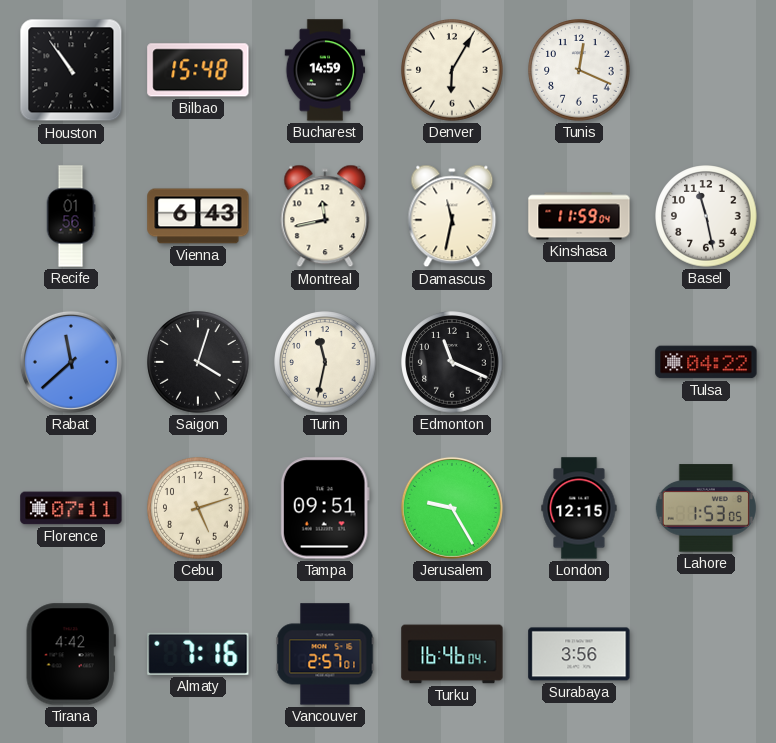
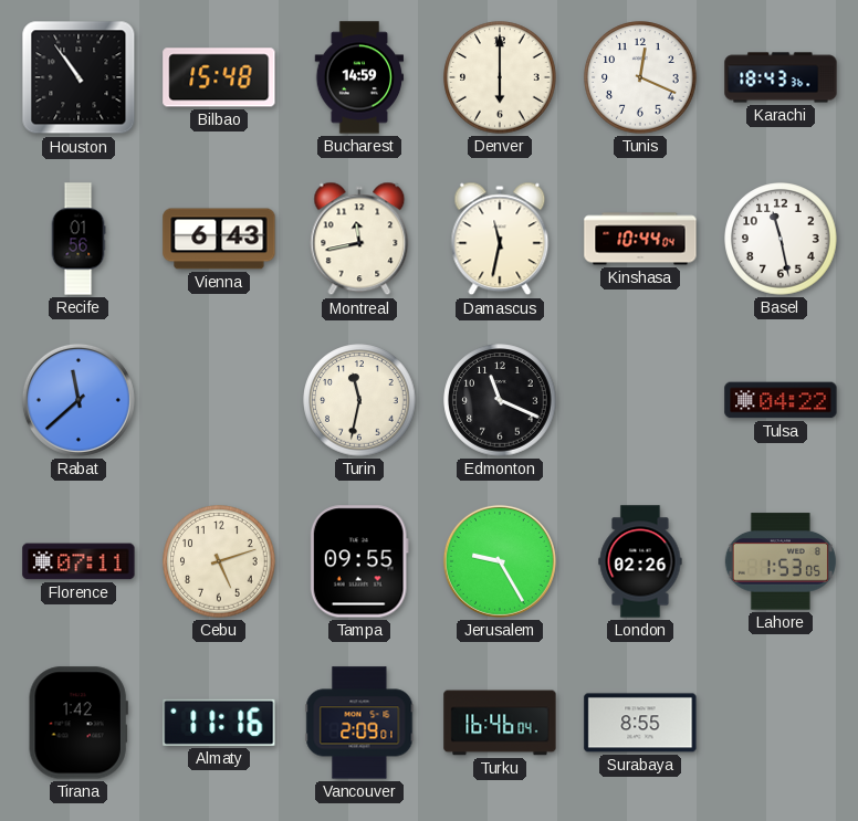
Denver: 6:05 -> 6:00
Karachi: none -> 18:43
Kinshasa: 11:59 -> 10:44
Saigon: 4:03 -> none
Tampa: 09:51 -> 09:55
London: 12:15 -> 02:26
Tirana: 4:42 -> 1:42
Almaty: 7:16 -> 11:16
Vancouver: 2:57 -> 2:09
Surabaya: 3:56 -> 8:55
